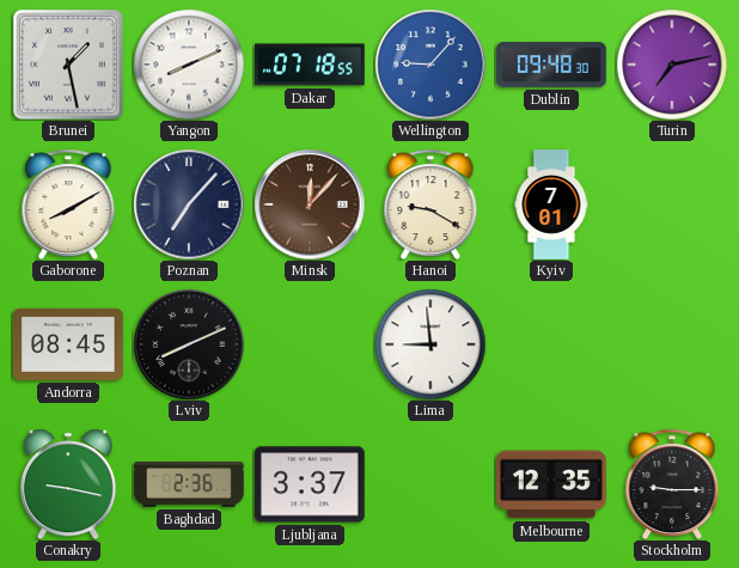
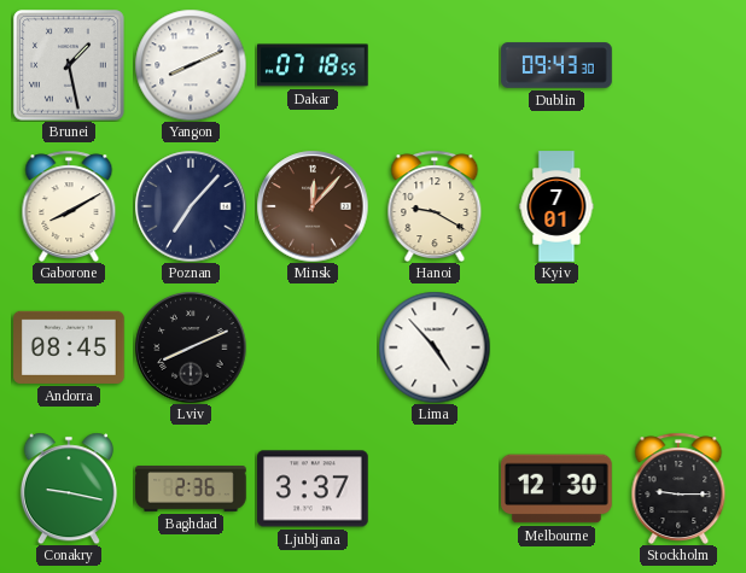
Wellington: 9:07 -> none
Dublin: 09:48 -> 09:43
Turin: 7:13 -> none
Lima: 8:59 -> 4:53
Melbourne: 12:35 -> 12:30
